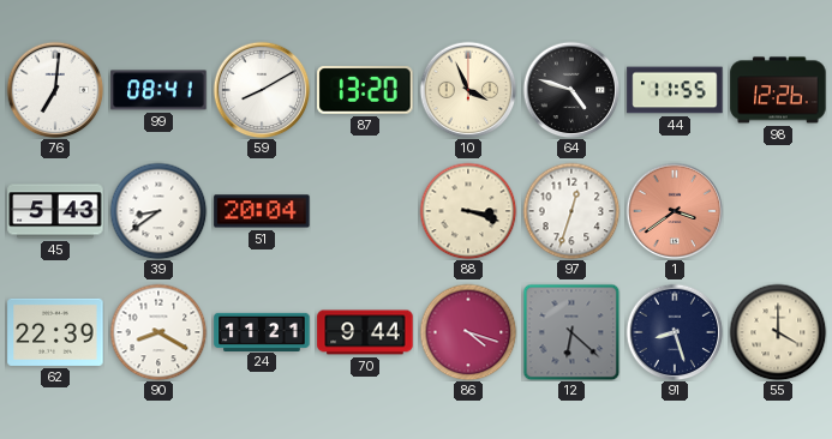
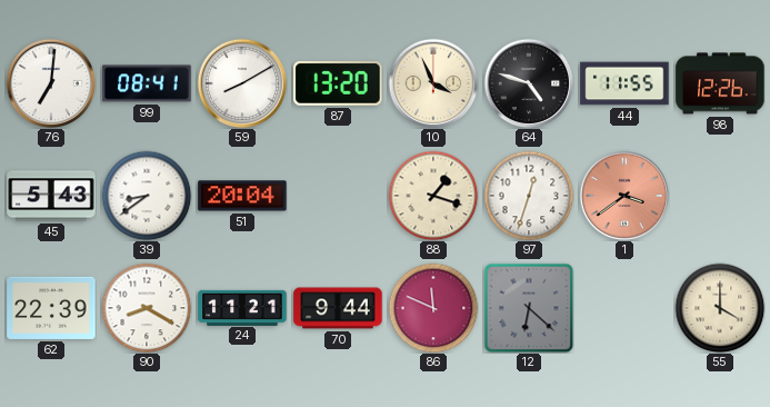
88: 3:18 -> 1:18
86: 4:18 -> 11:49
91: 8:27 -> none
